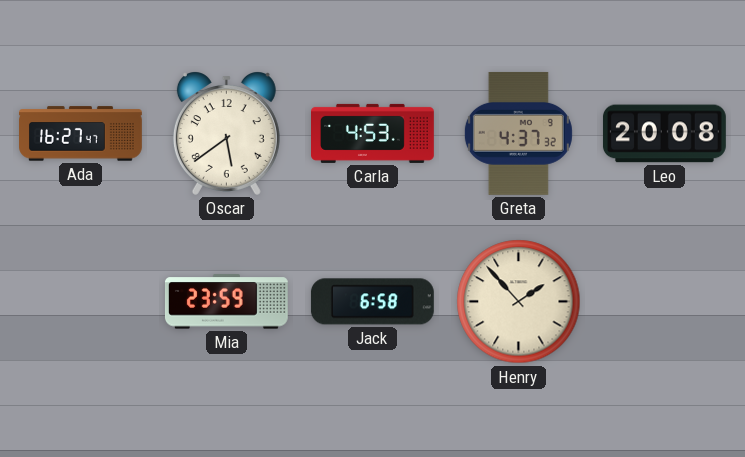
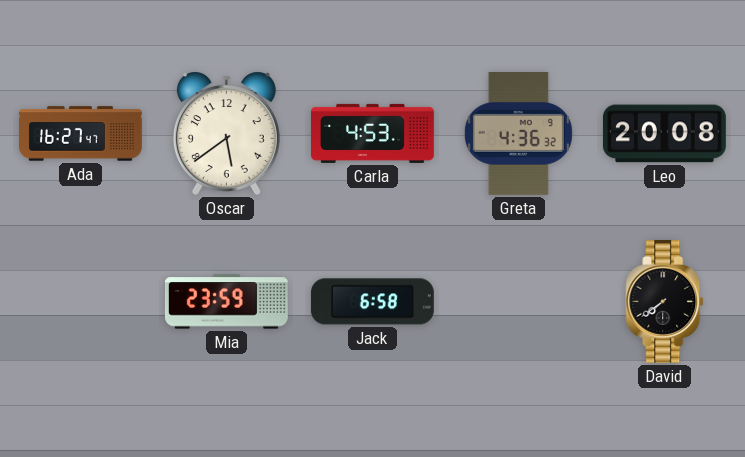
Greta: 4:37 -> 4:36
Henry: 1:53 -> none
David: none -> 7:39
